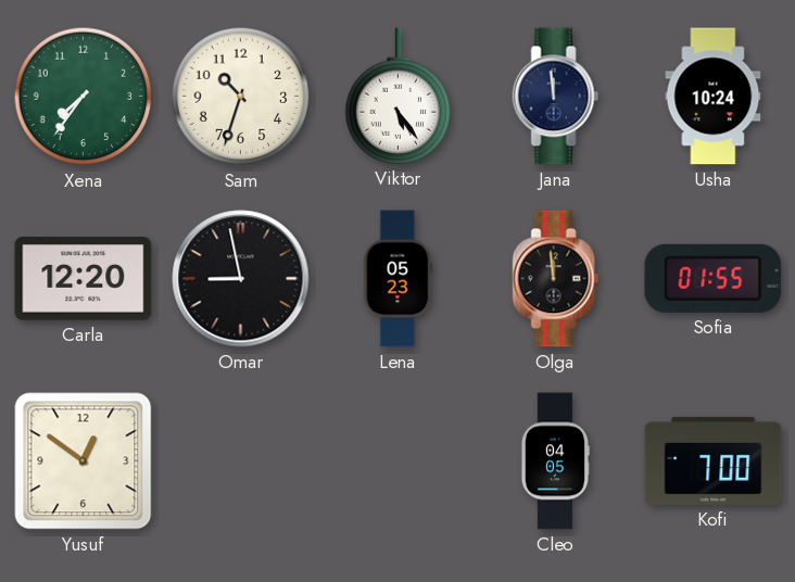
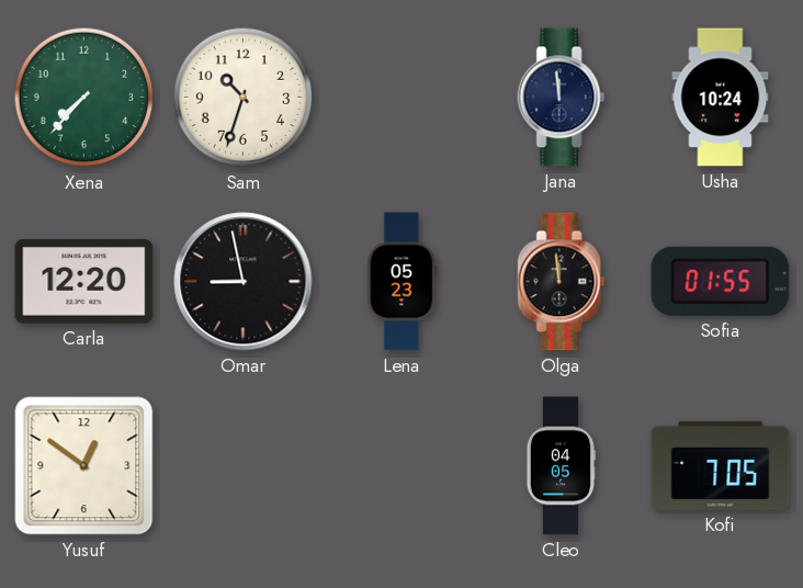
Xena: 7:36 -> 7:37
Viktor: 5:24 -> none
Kofi: 7:00 -> 7:05
